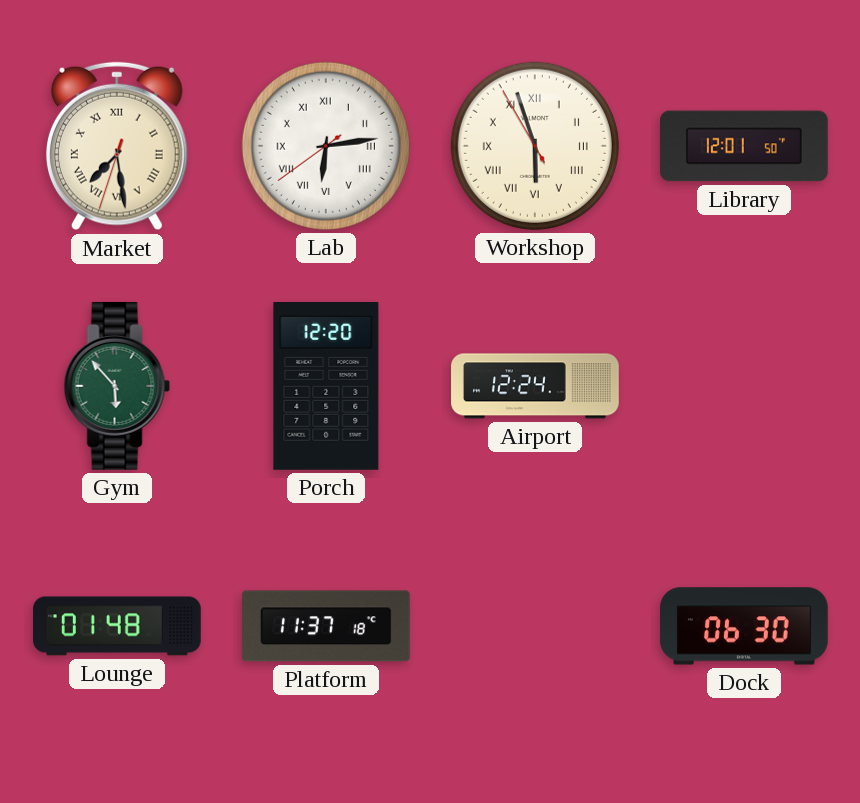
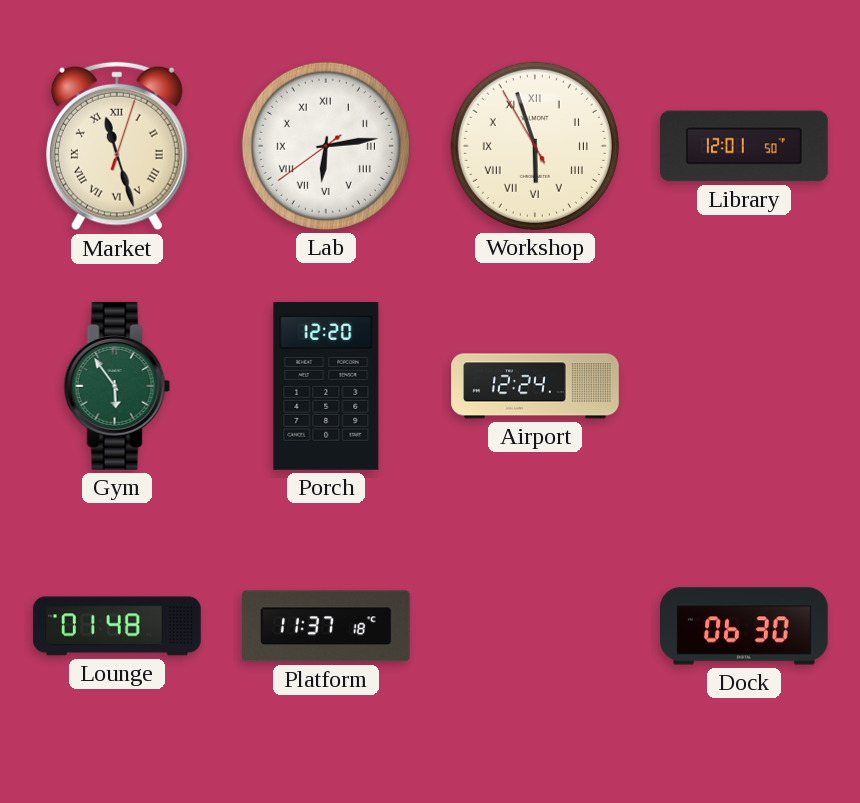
Market: 7:28 -> 11:27
Gym: 5:53 -> 5:54
